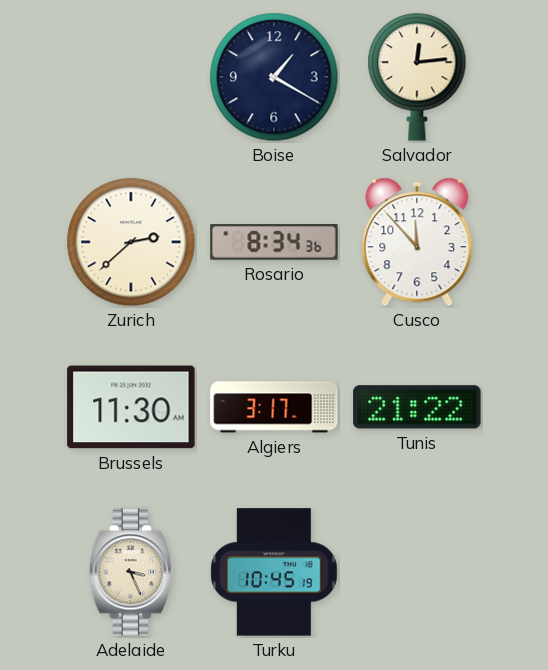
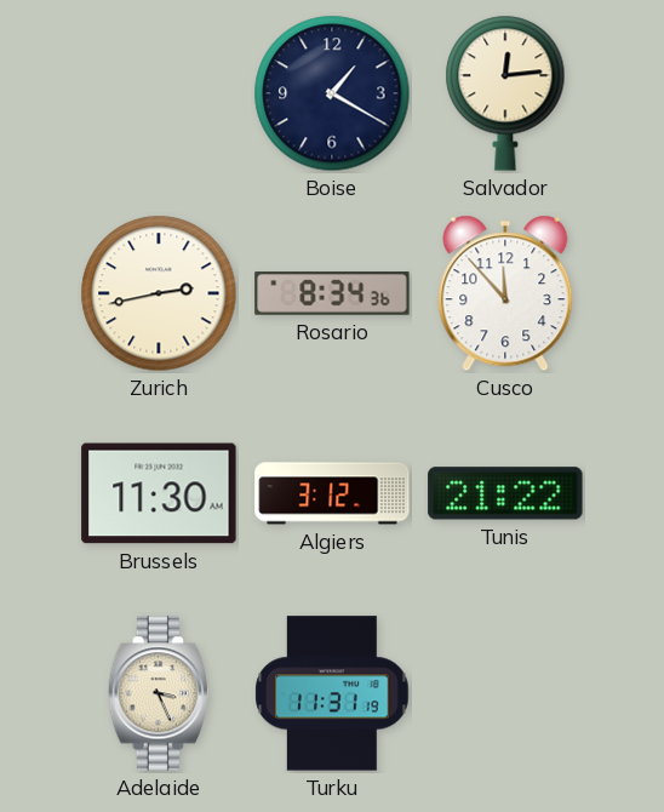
Zurich: 2:38 -> 2:43
Algiers: 3:17 -> 3:12
Turku: 10:45 -> 11:31
